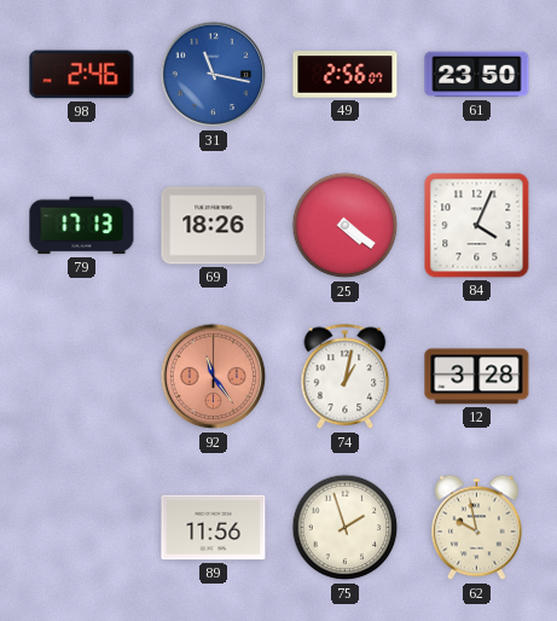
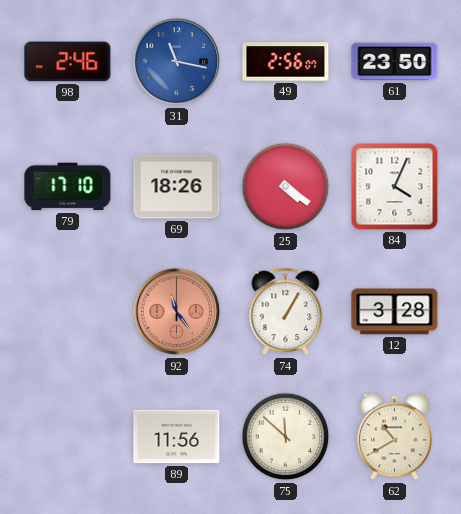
79: 17:13 -> 17:10
74: 1:02 -> 1:05
75: 1:57 -> 11:52
62: 9:58 -> 10:40
